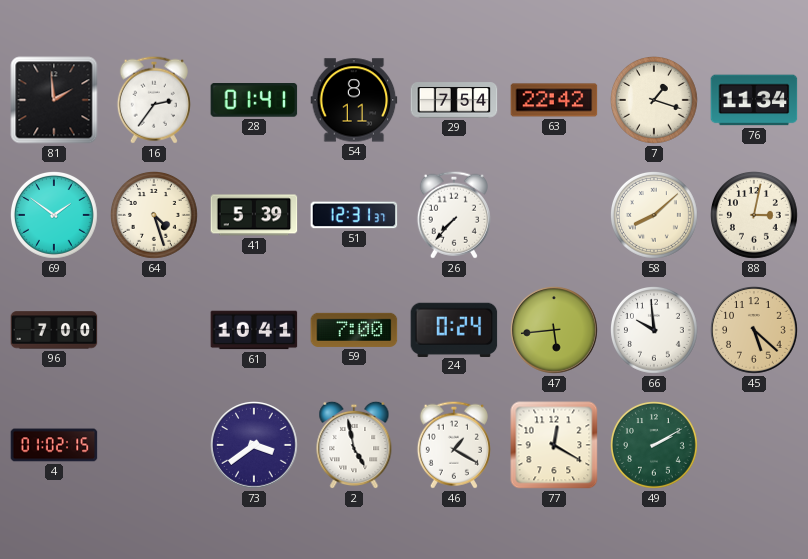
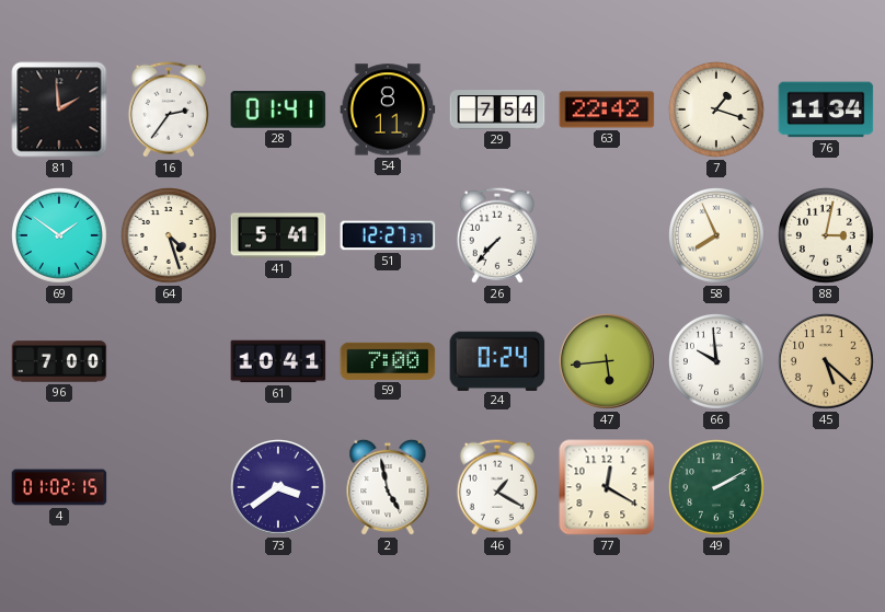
41: 5:39 -> 5:41
51: 12:31 -> 12:27
58: 8:08 -> 7:56
